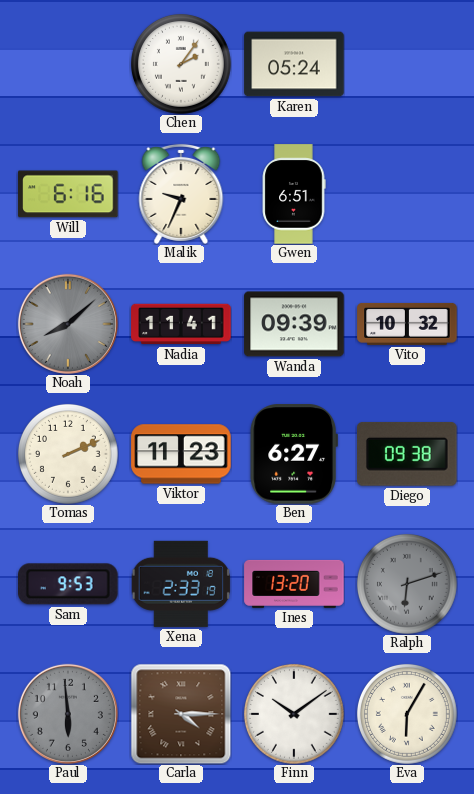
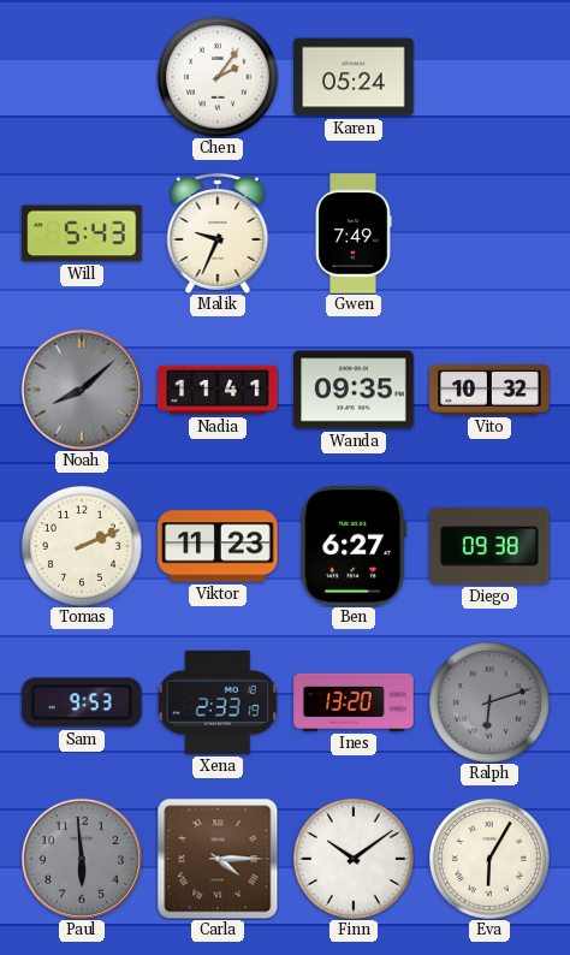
Will: 6:16 -> 5:43
Gwen: 6:51 -> 7:49
Wanda: 09:39 -> 09:35
